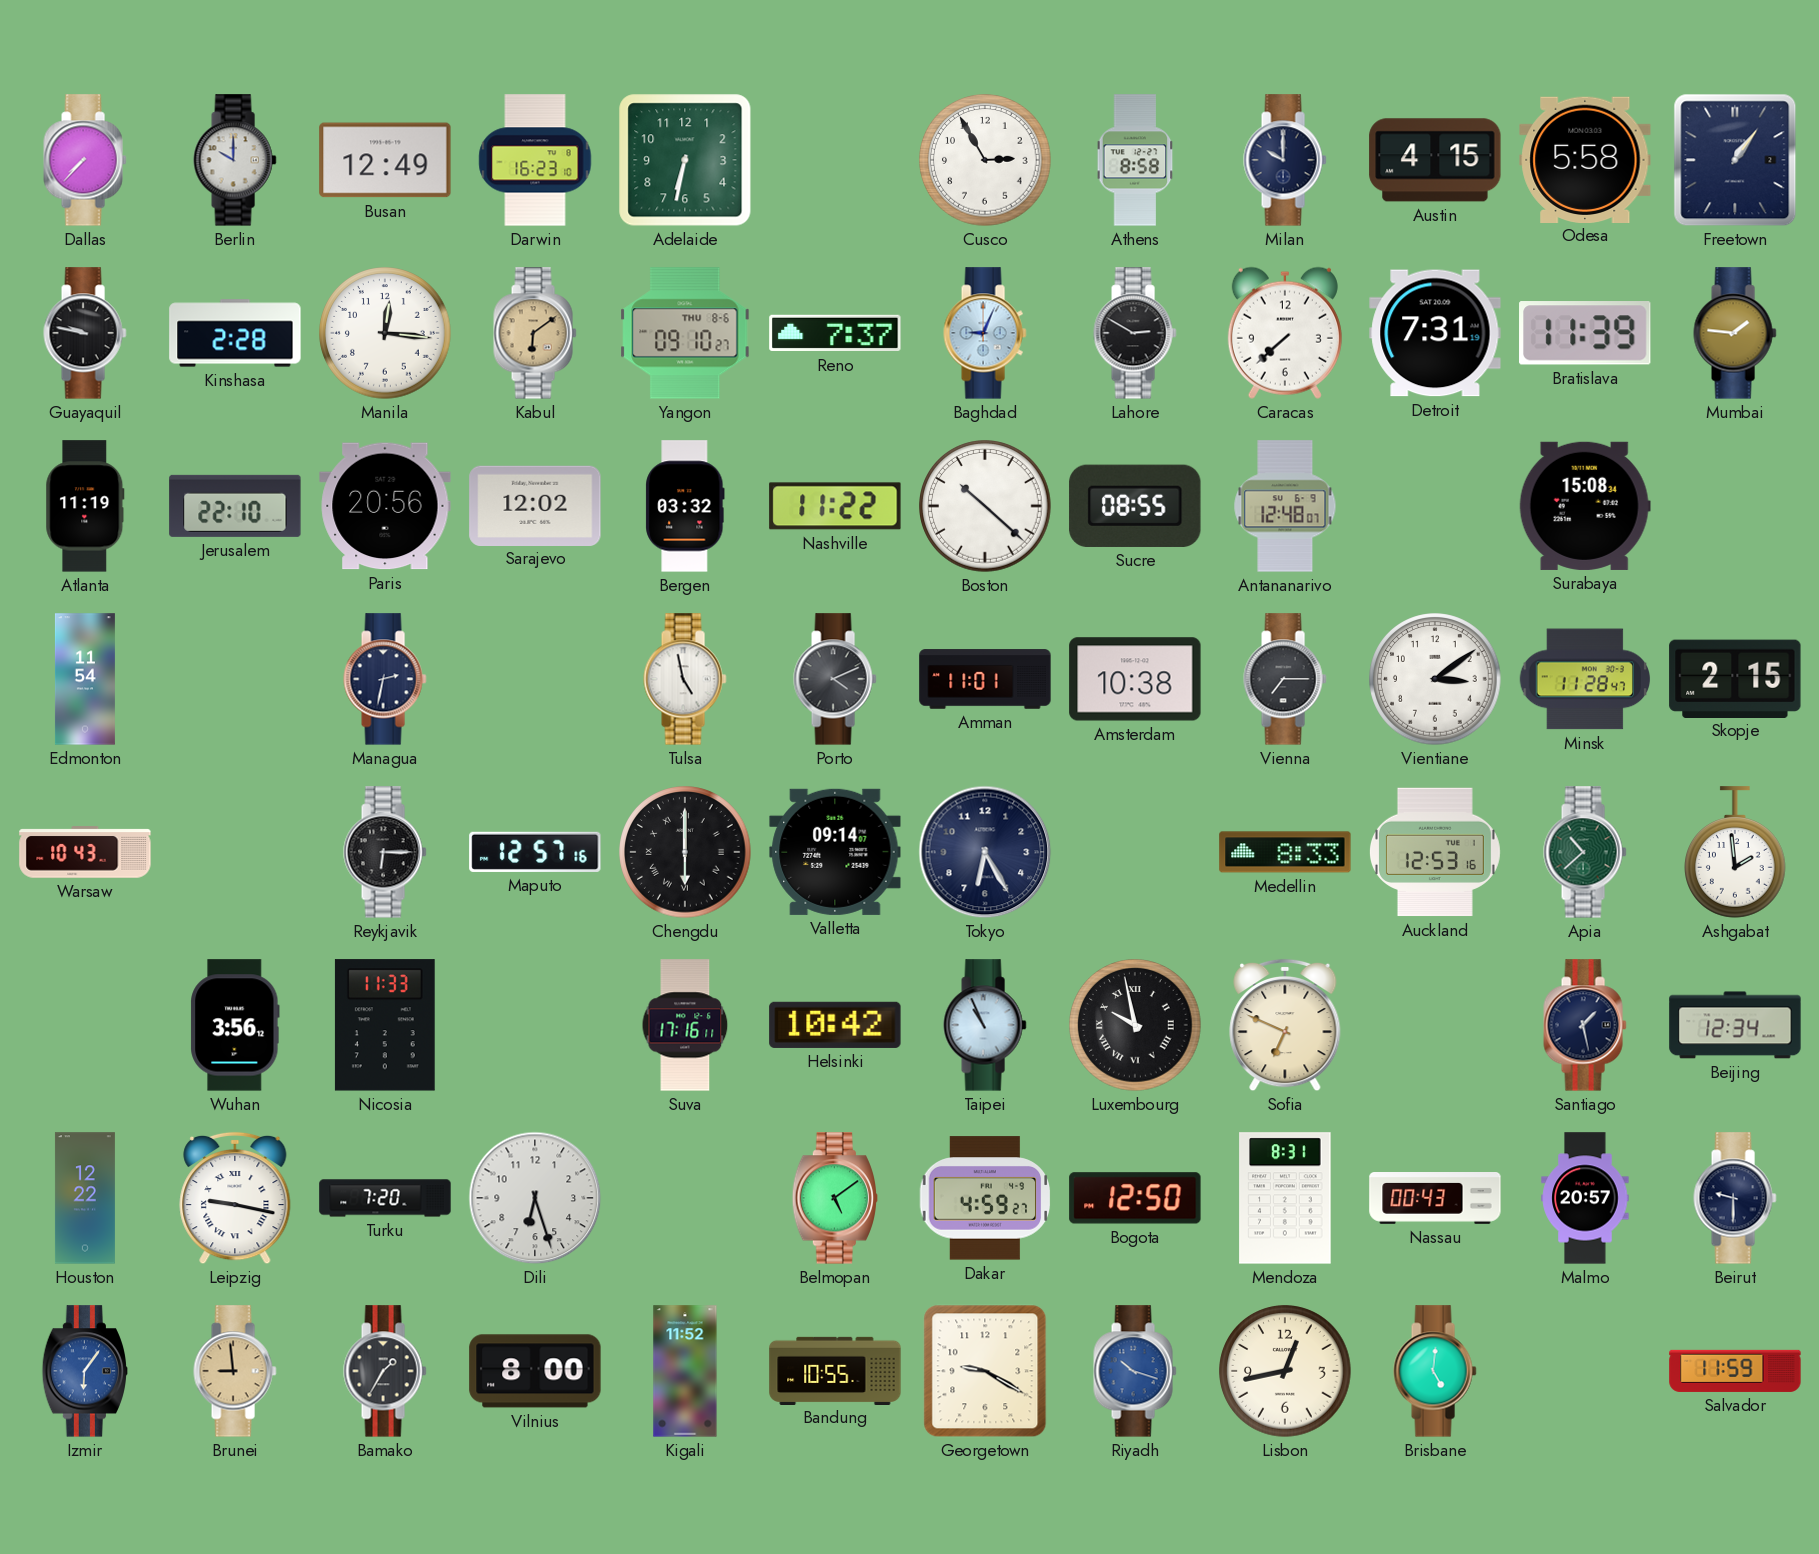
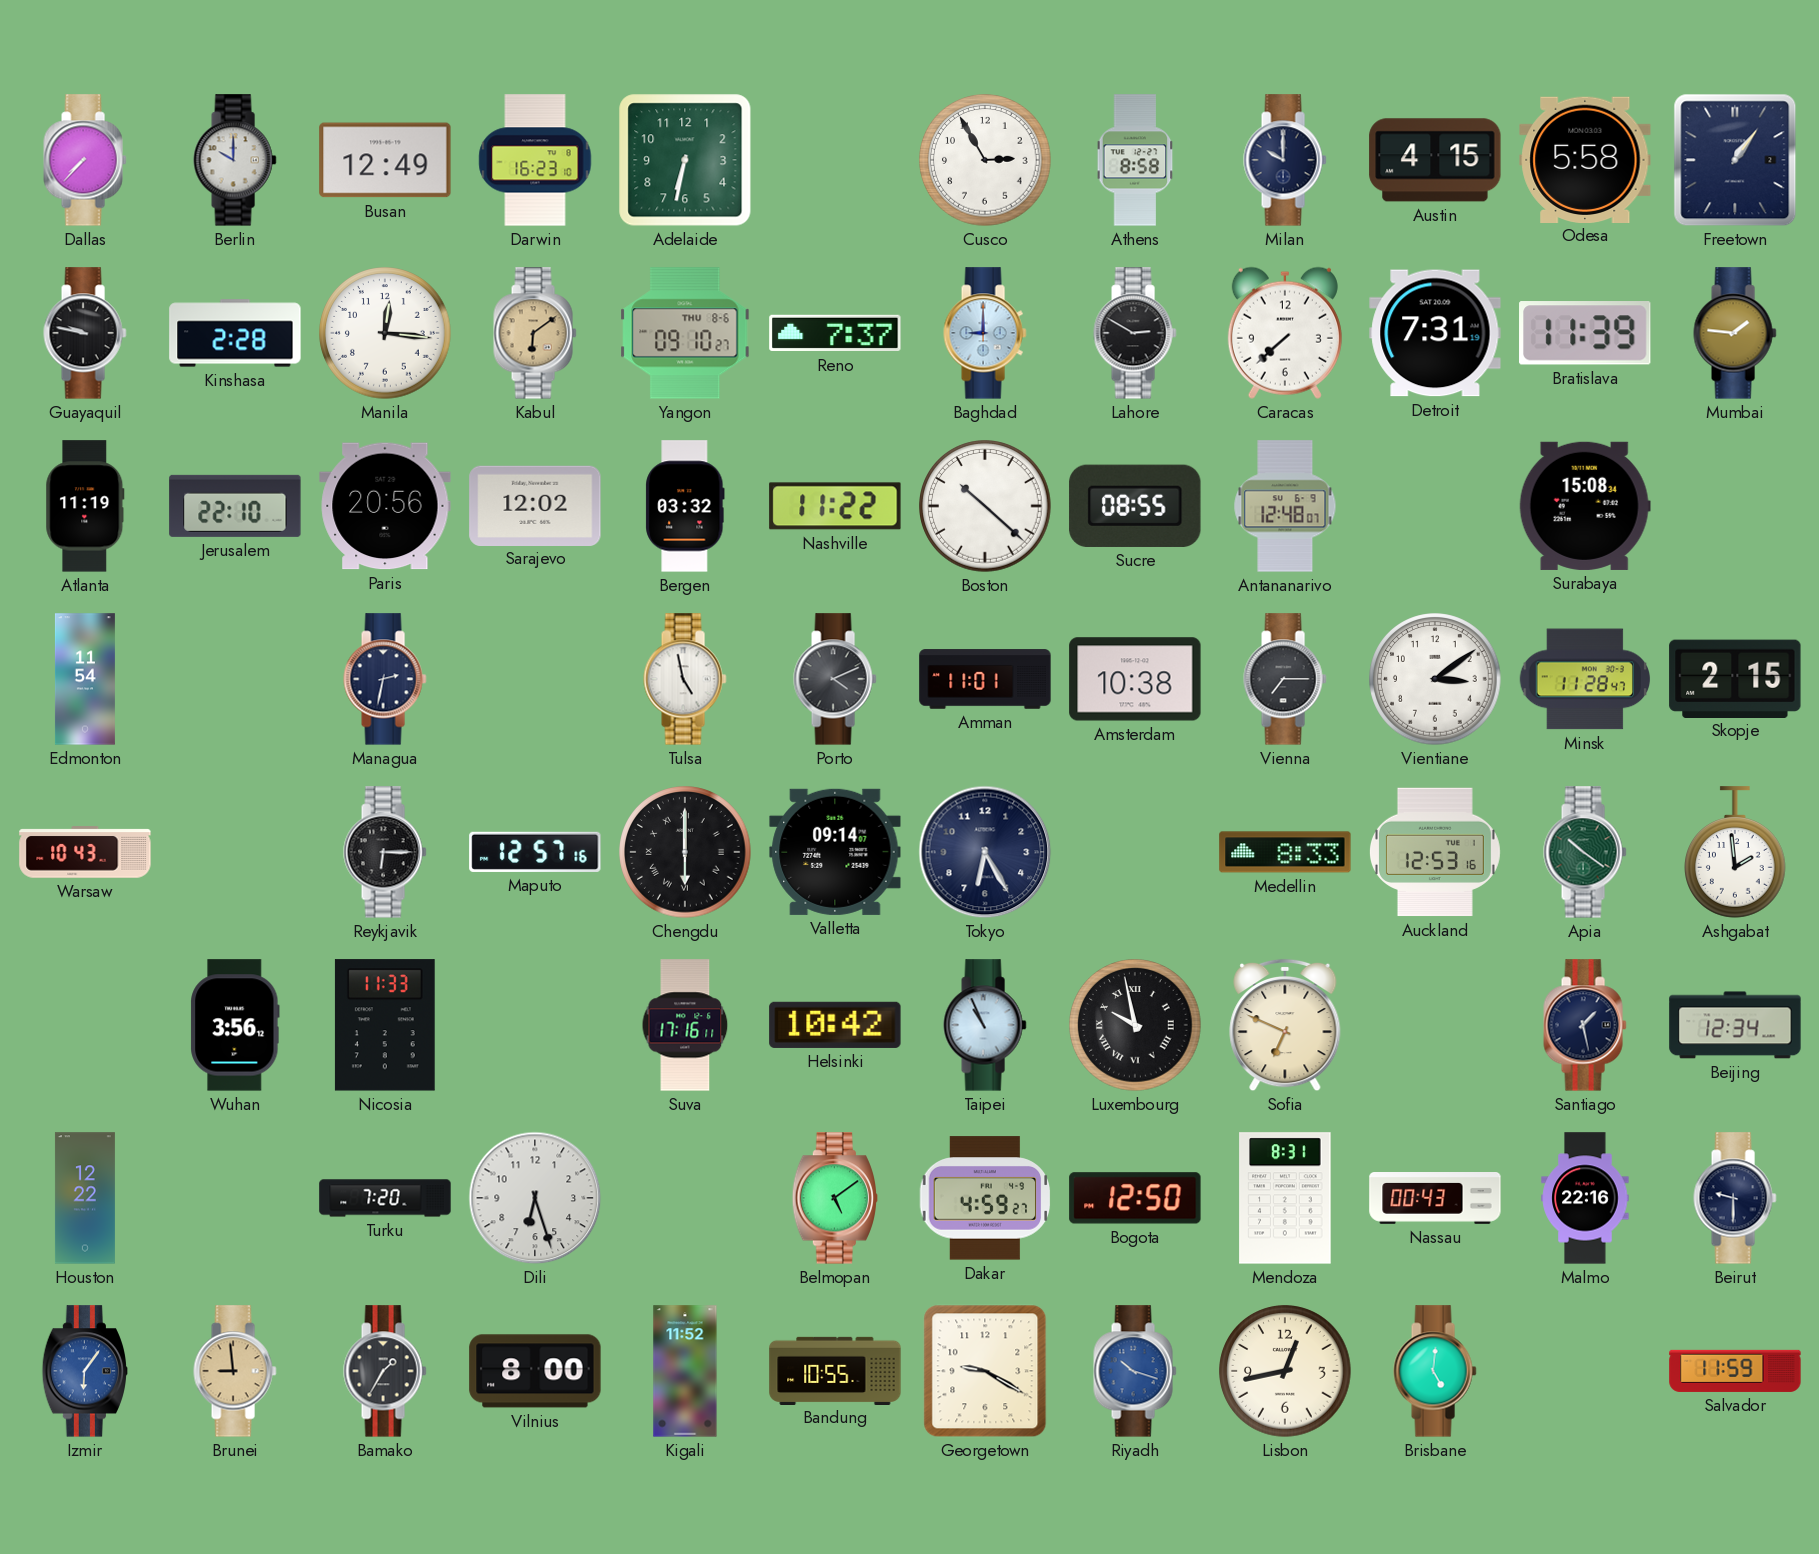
Baghdad: 9:04 -> 9:00
Apia: 10:38 -> 10:21
Leipzig: 9:17 -> none
Malmo: 20:57 -> 22:16
